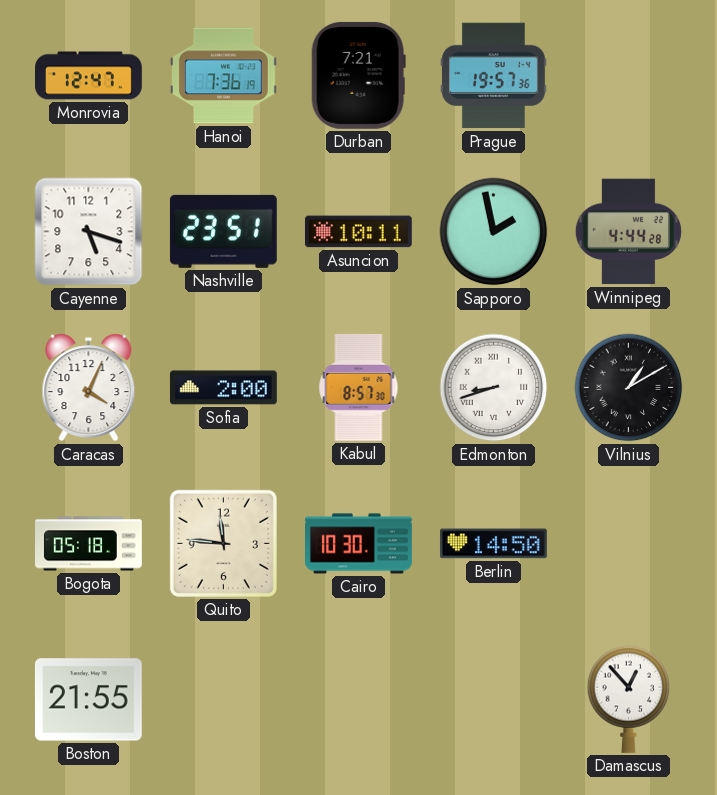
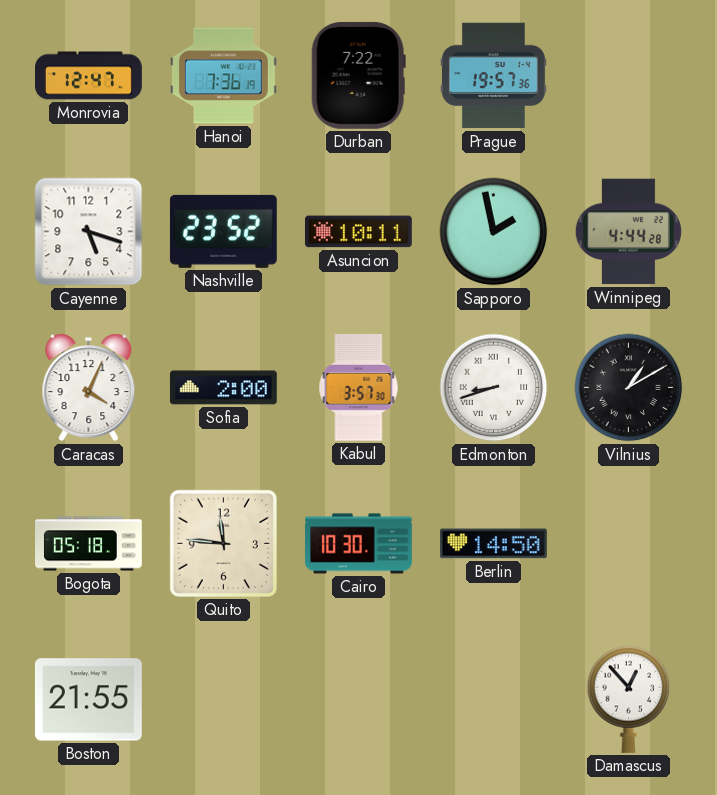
Durban: 7:21 -> 7:22
Nashville: 23:51 -> 23:52
Kabul: 8:57 -> 3:57
